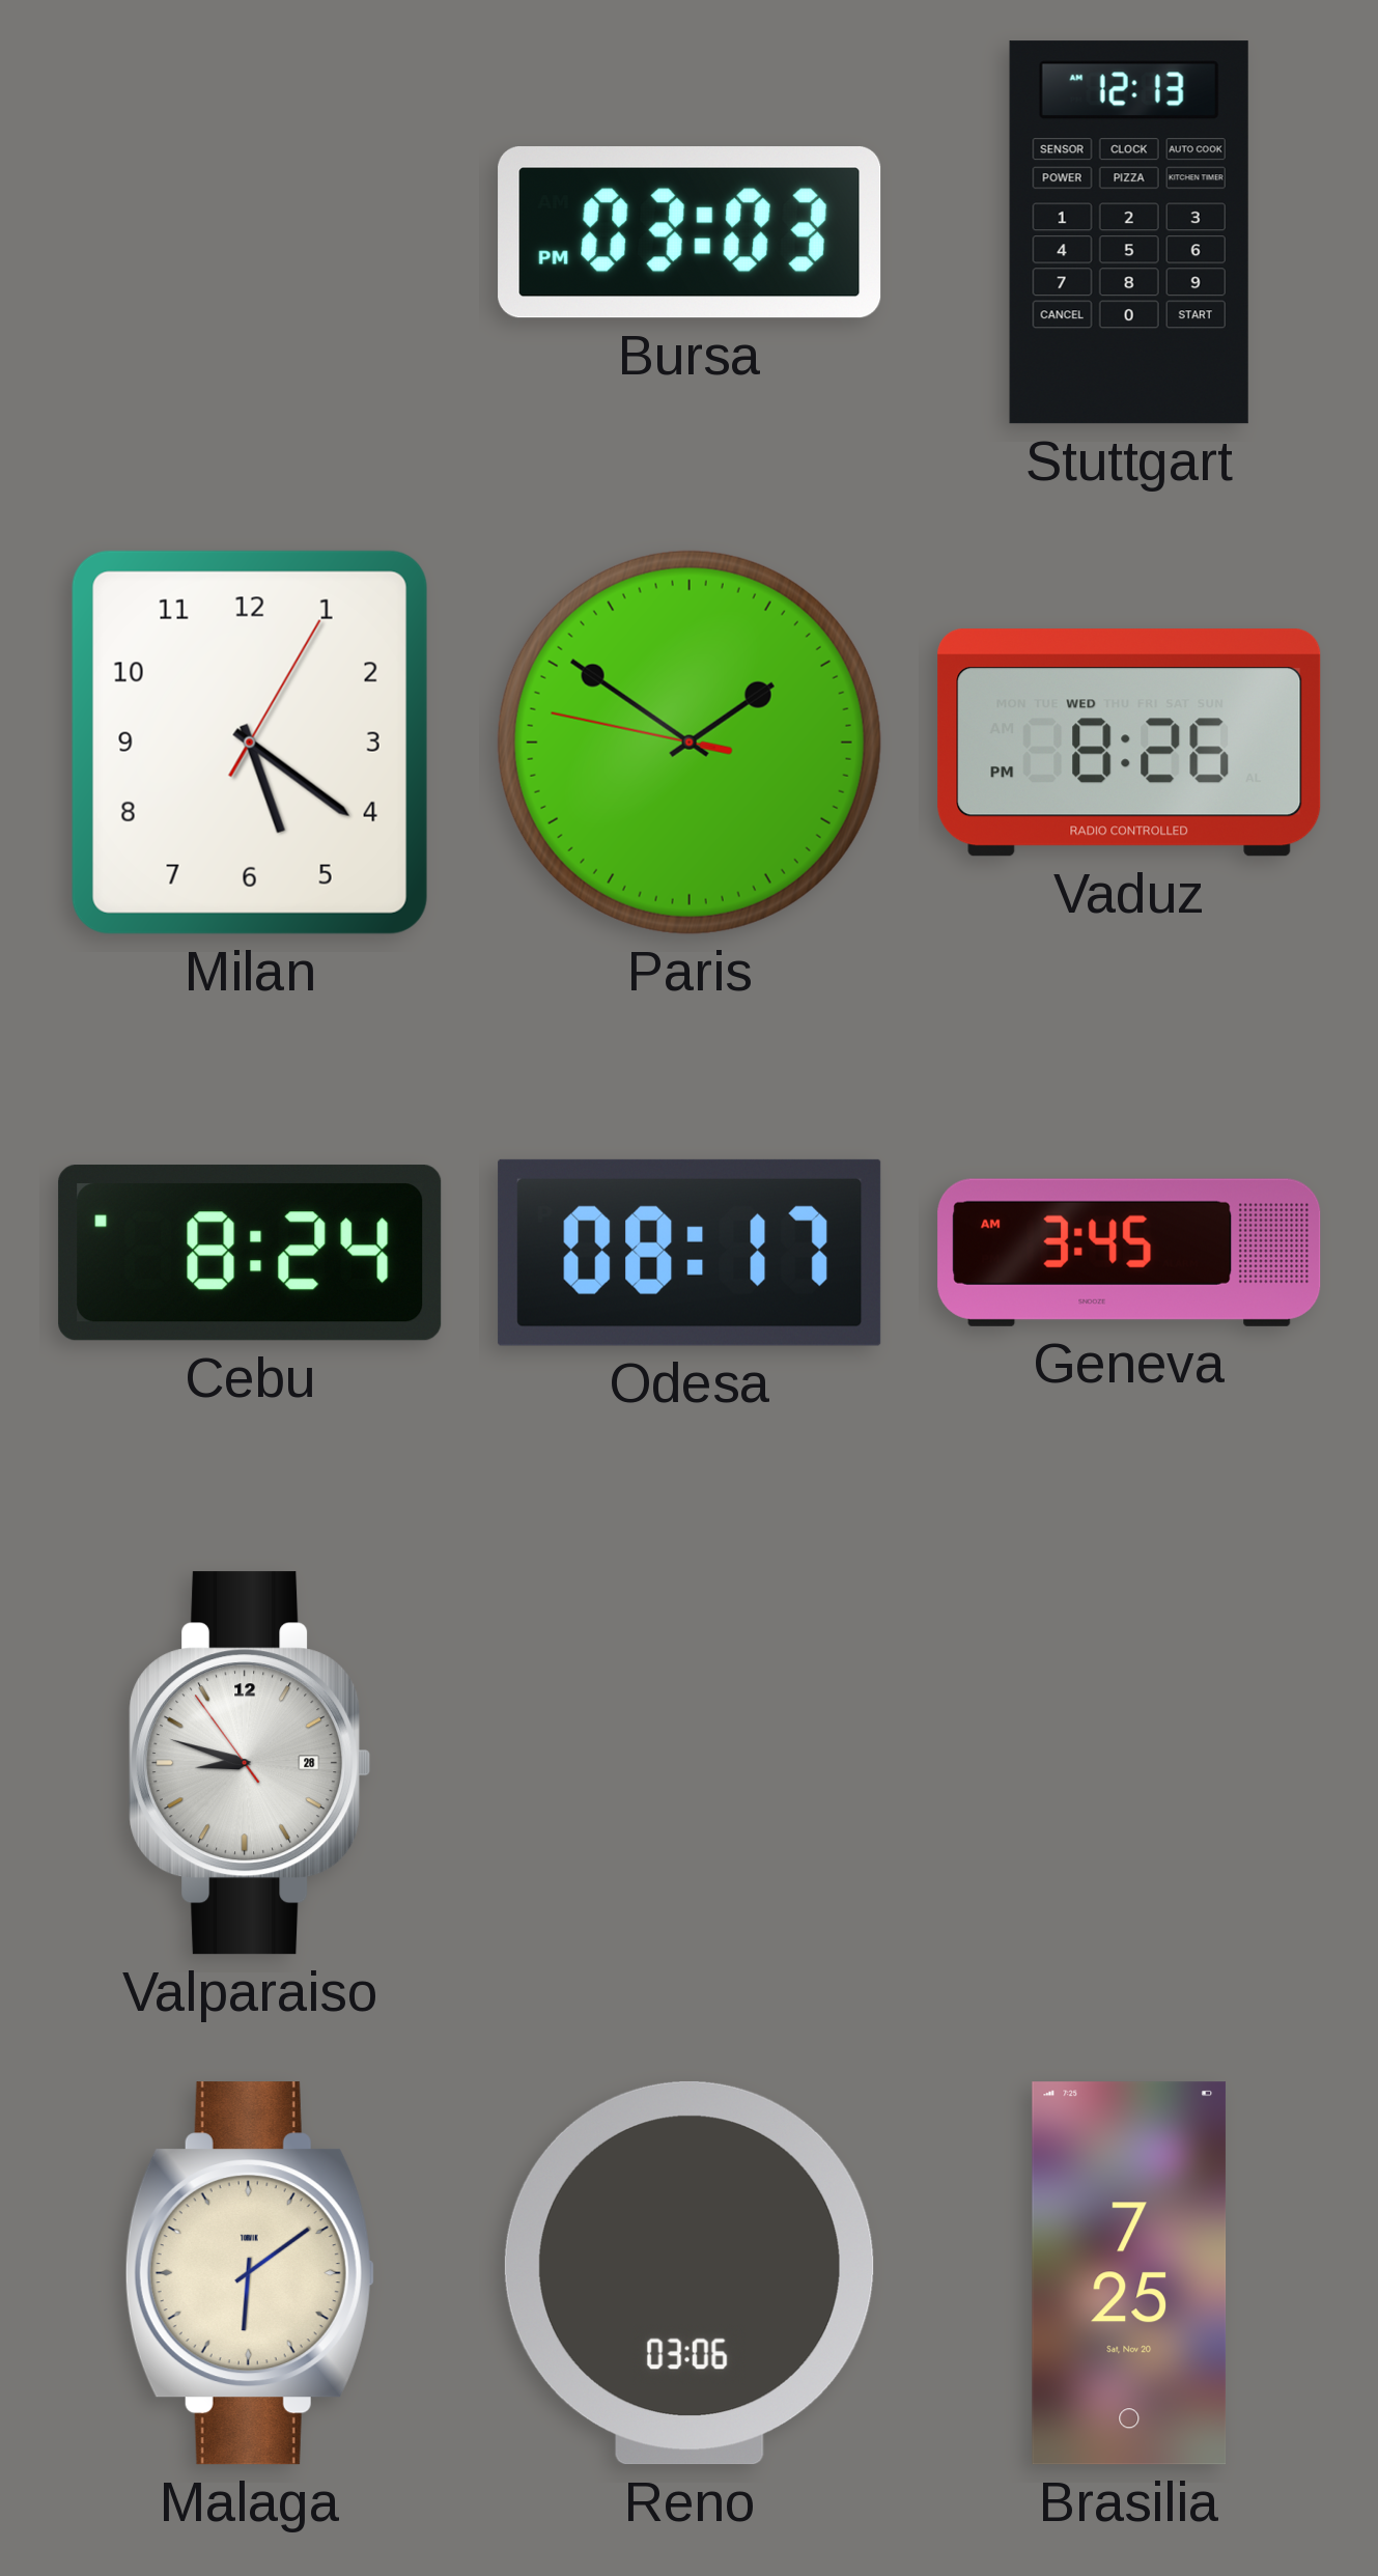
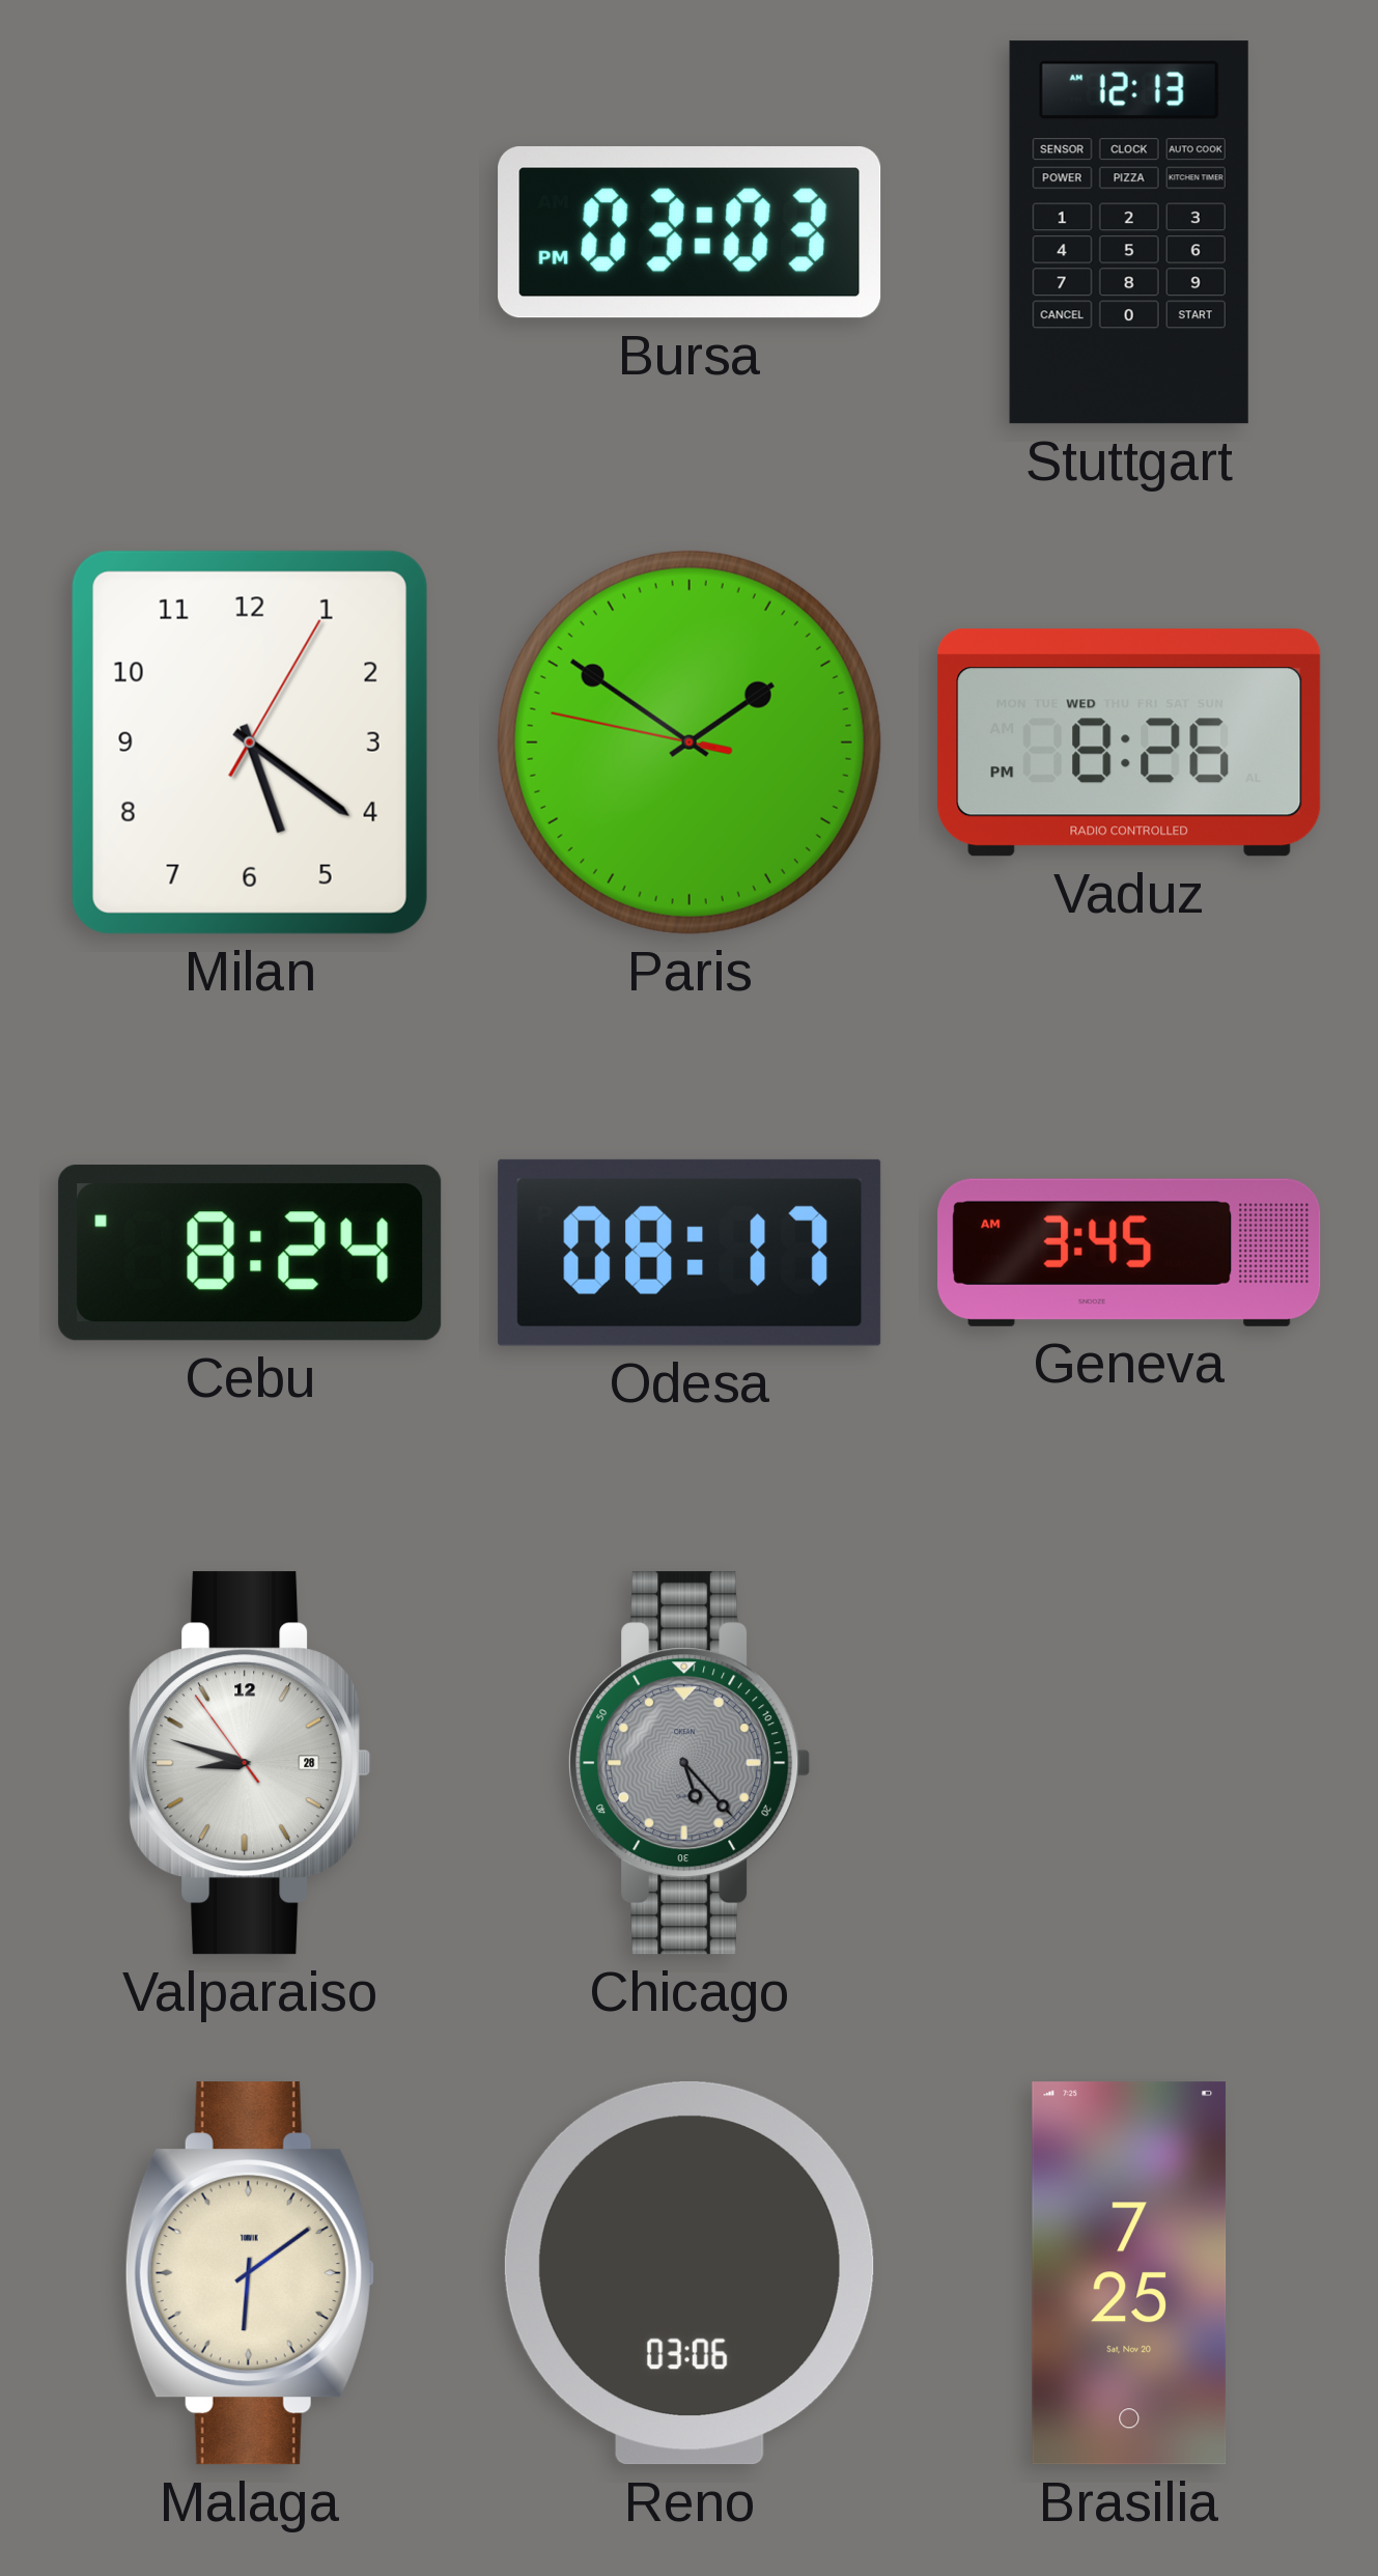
Chicago: none -> 5:23
